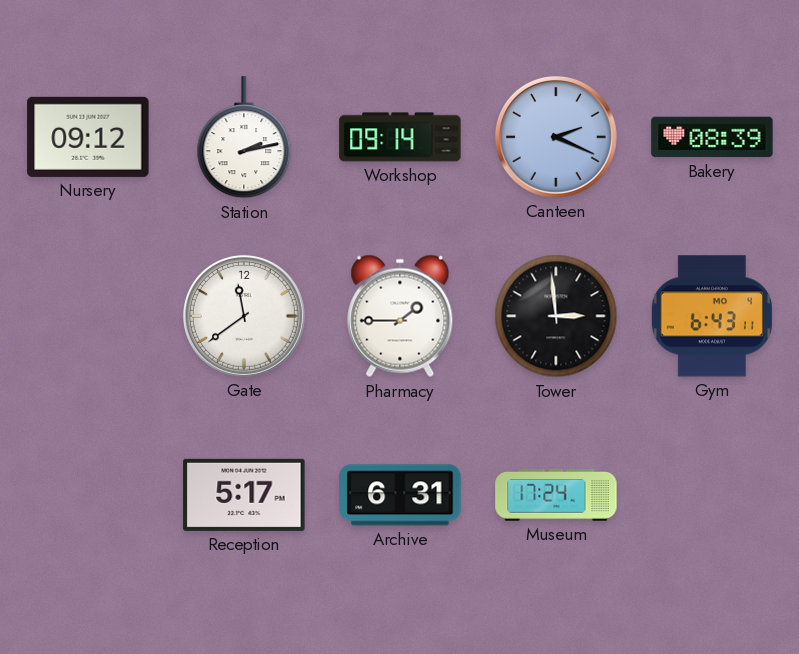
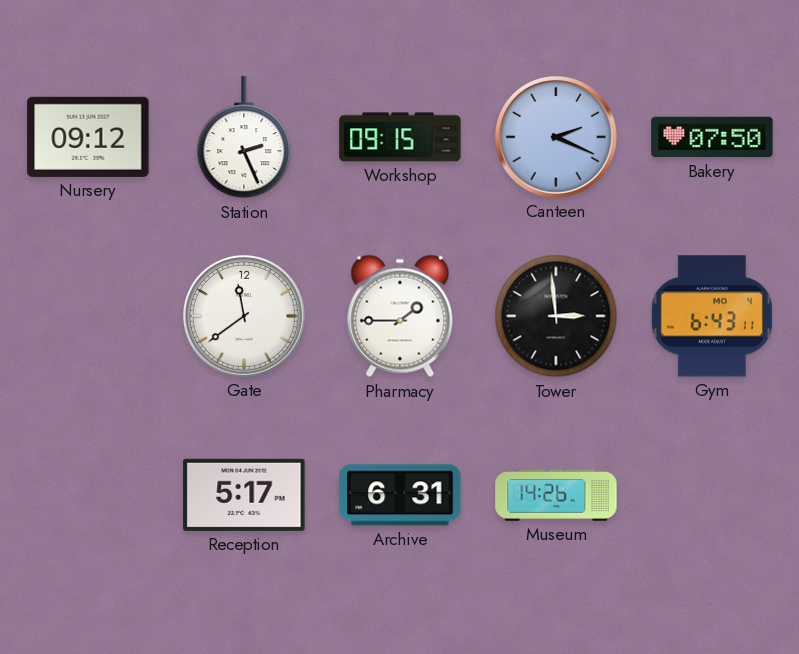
Station: 2:13 -> 2:26
Workshop: 09:14 -> 09:15
Bakery: 08:39 -> 07:50
Museum: 17:24 -> 14:26
